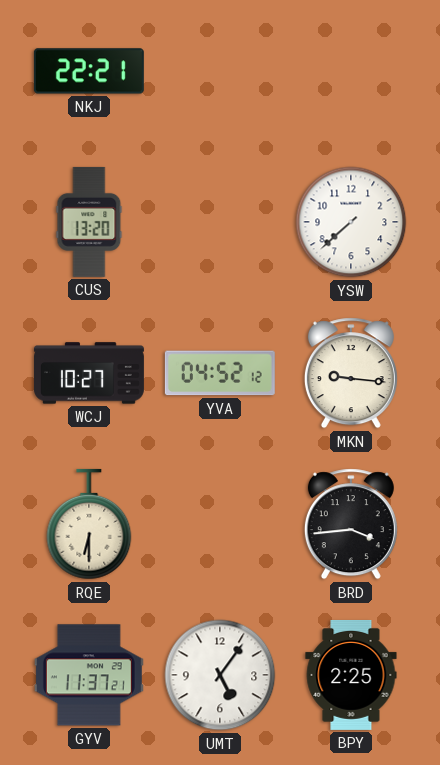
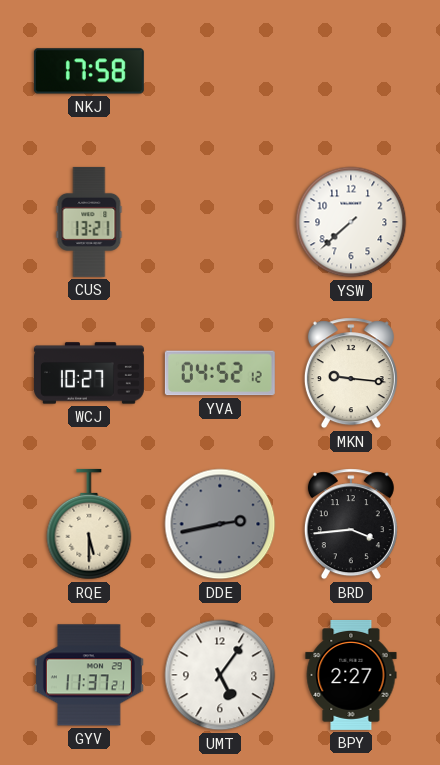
NKJ: 22:21 -> 17:58
CUS: 13:20 -> 13:21
RQE: 6:30 -> 5:30
DDE: none -> 2:43
BPY: 2:25 -> 2:27
